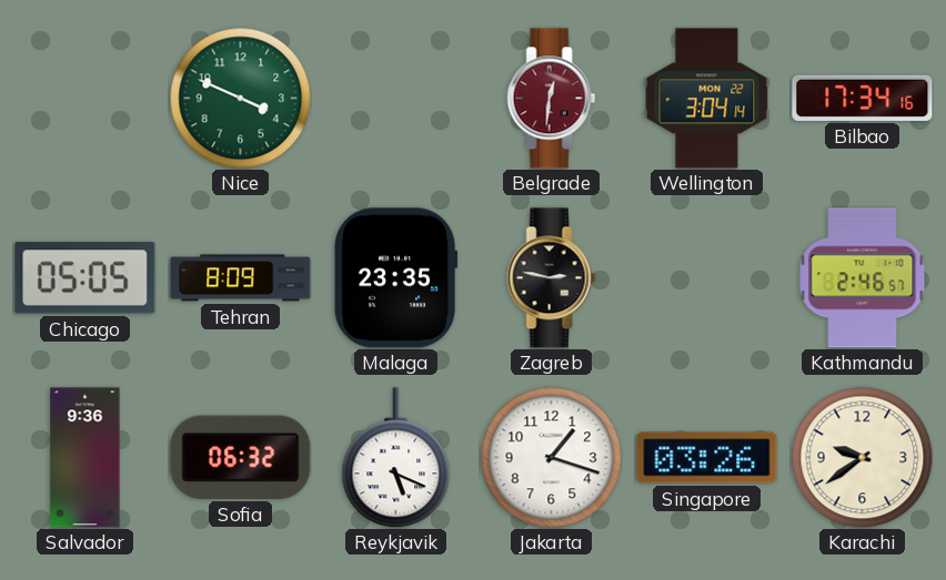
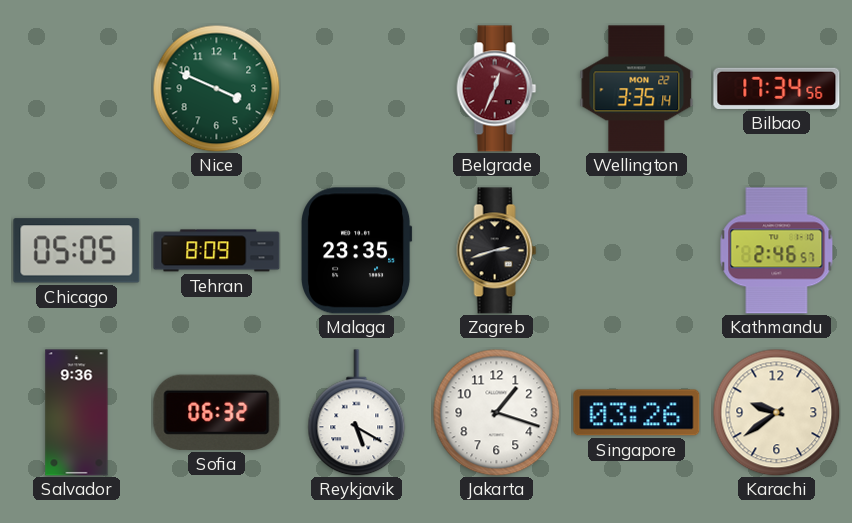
Belgrade: 12:31 -> 12:34
Wellington: 3:04 -> 3:35
Bilbao: 17:34:16 -> 17:34:56
Zagreb: 2:47 -> 2:42
Reykjavik: 5:19 -> 5:20
